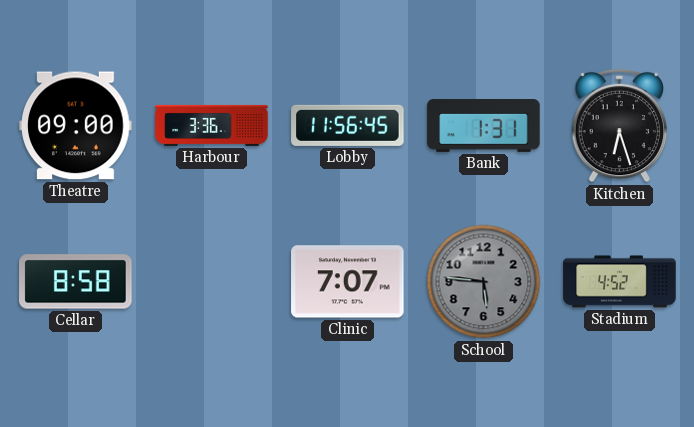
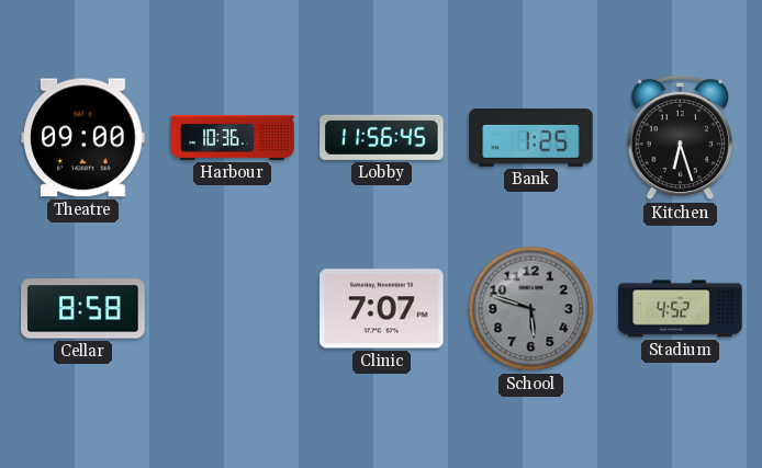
Harbour: 3:36 -> 10:36
Bank: 1:31 -> 1:25
School: 5:46 -> 5:48
